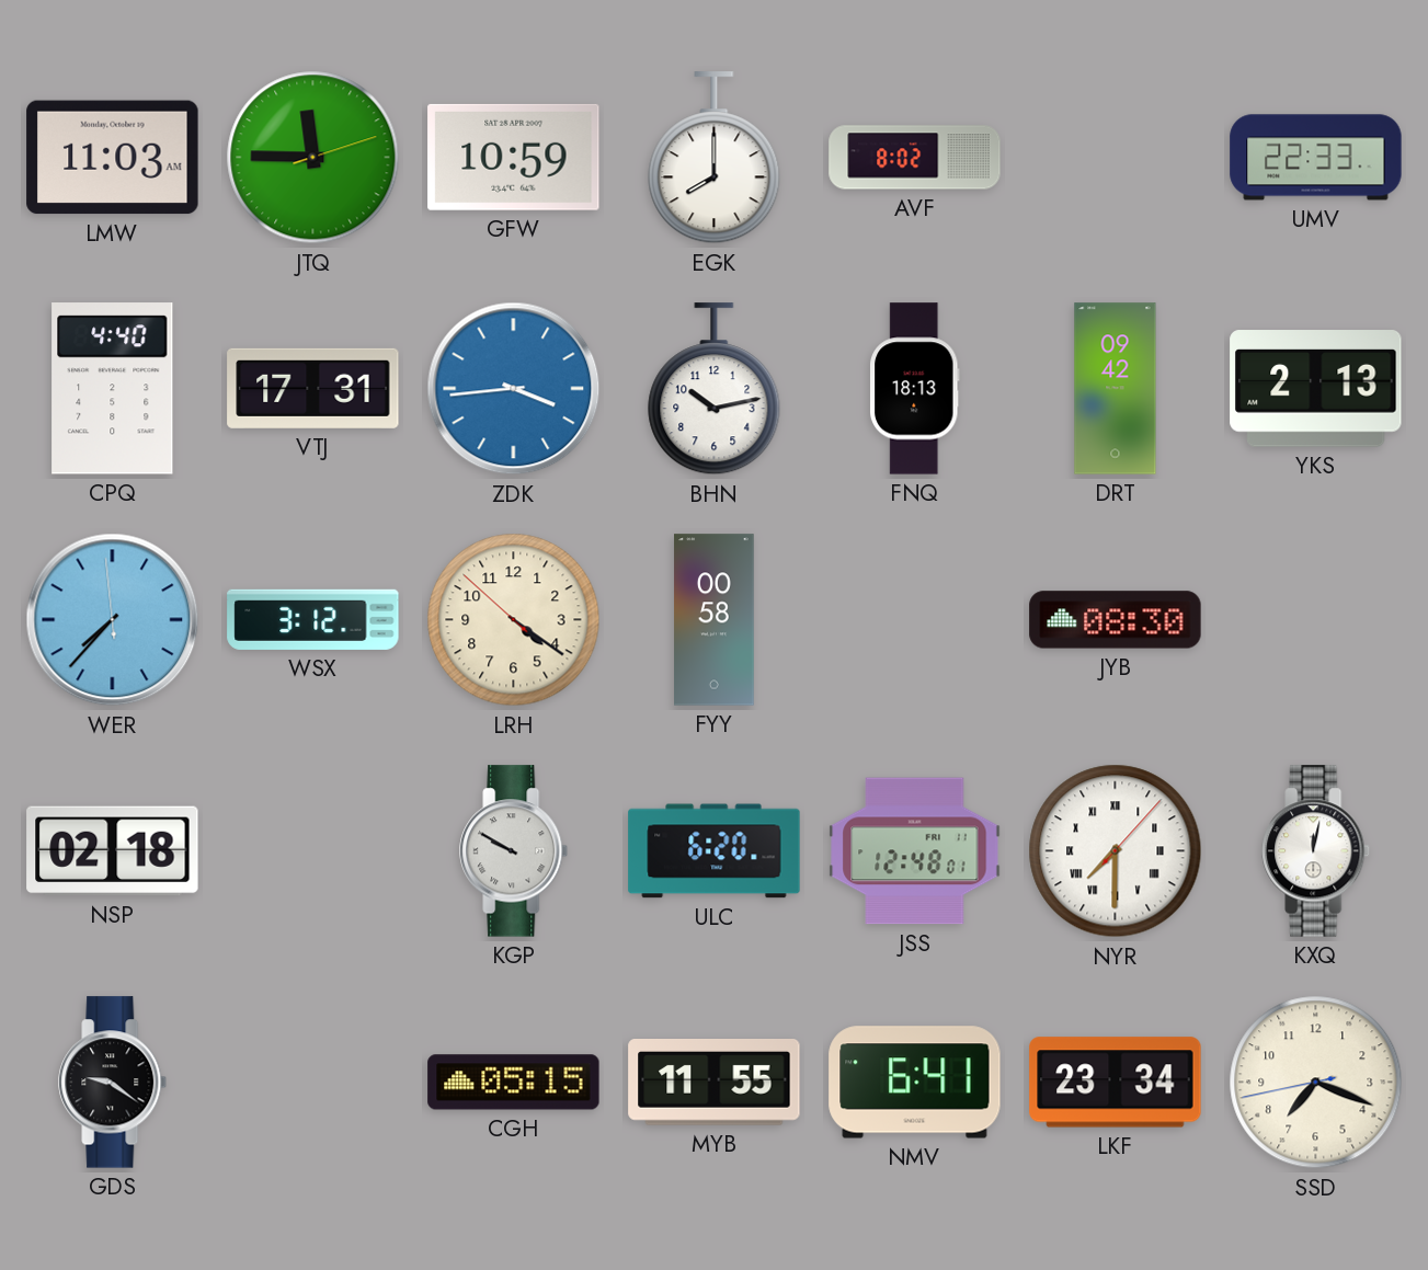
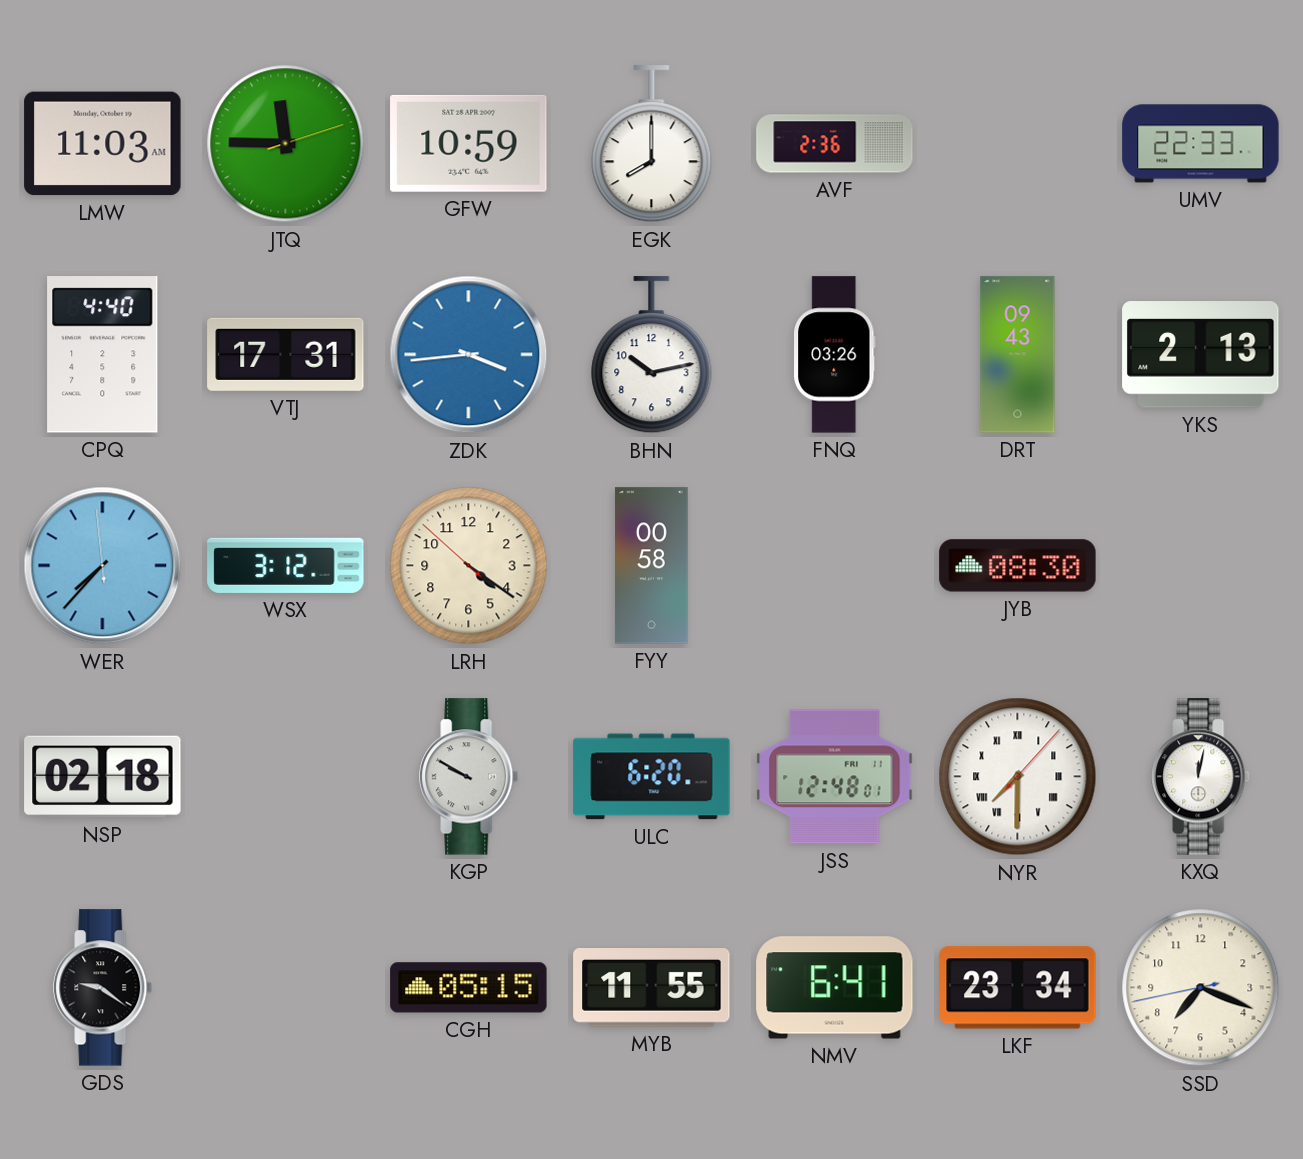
AVF: 8:02 -> 2:36
FNQ: 18:13 -> 03:26
DRT: 09:42 -> 09:43
